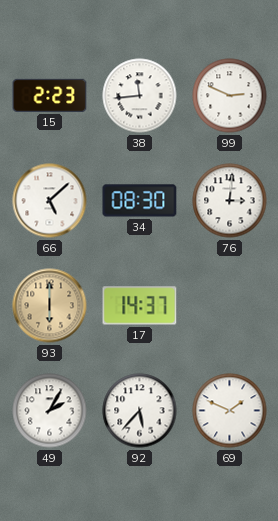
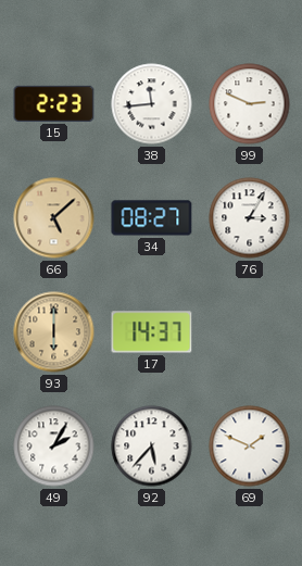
66 dial: white -> champagne
34: 08:30 -> 08:27
76: 3:01 -> 3:05
